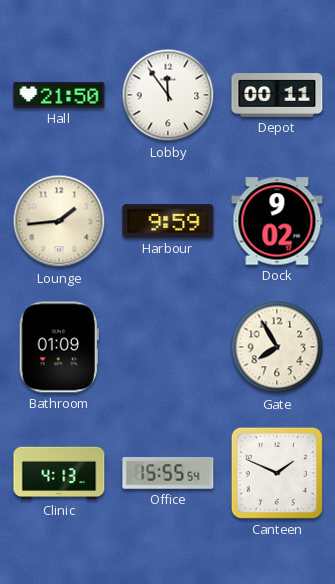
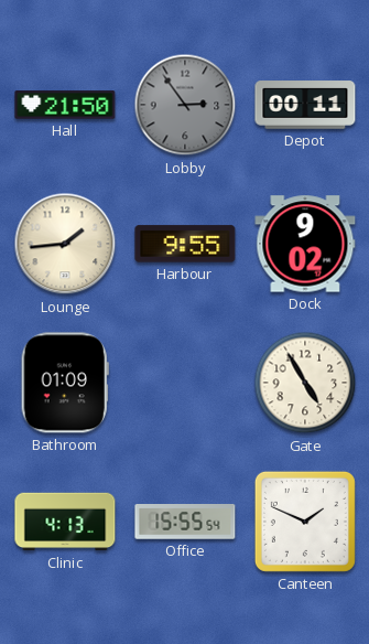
Lobby: 11:54 -> 2:54
Lobby dial: white -> grey
Harbour: 9:59 -> 9:55
Gate: 7:55 -> 4:55
